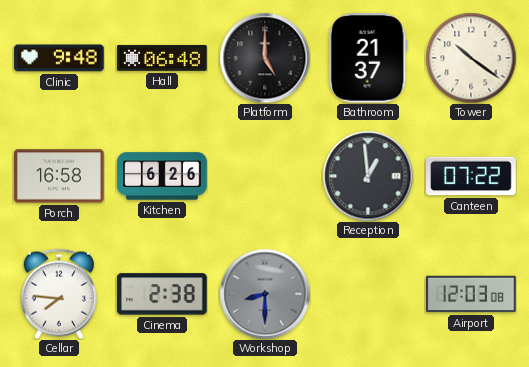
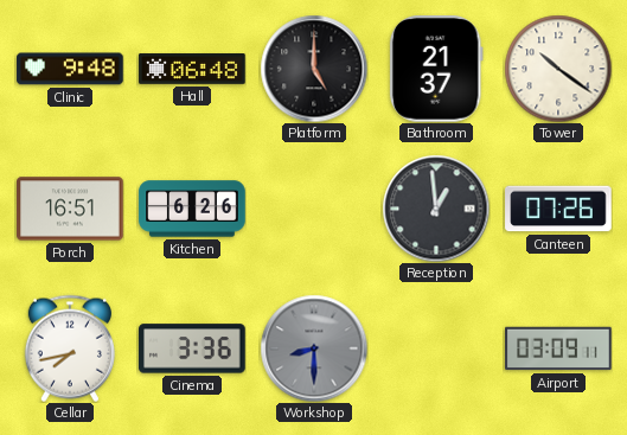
Porch: 16:58 -> 16:51
Canteen: 07:22 -> 07:26
Cellar: 7:46 -> 7:43
Cinema: 2:38 -> 3:36
Airport: 12:03 -> 03:09
